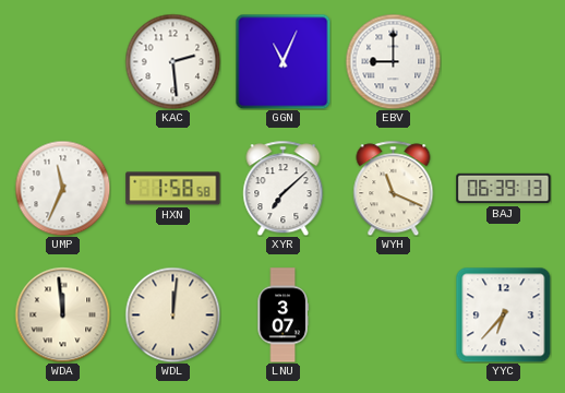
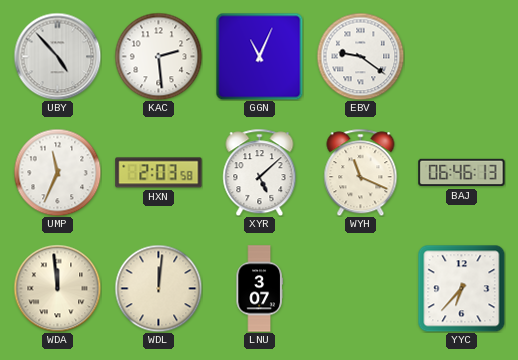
UBY: none -> 4:53
EBV: 9:00 -> 9:21
HXN: 1:58 -> 2:03
XYR: 7:08 -> 5:08
BAJ: 06:39 -> 06:46
